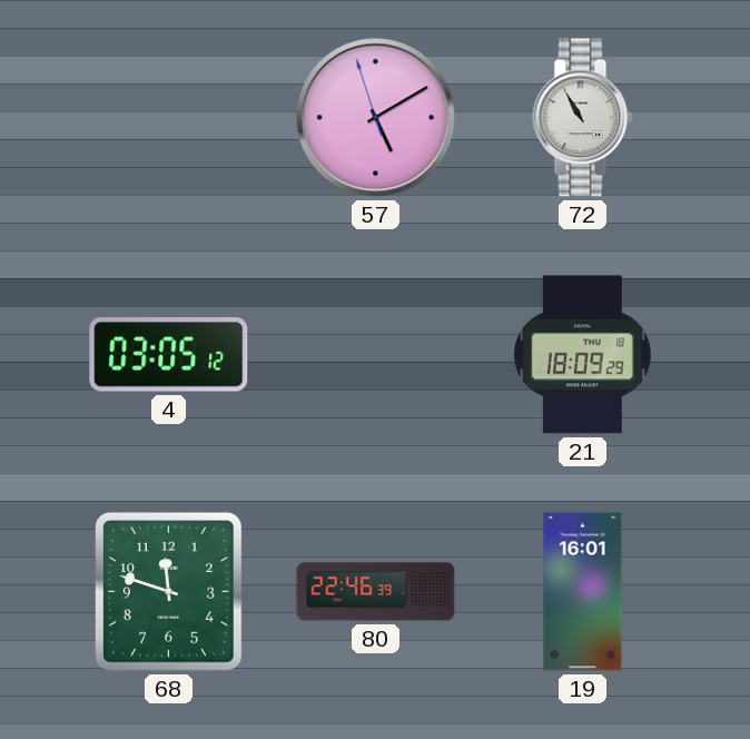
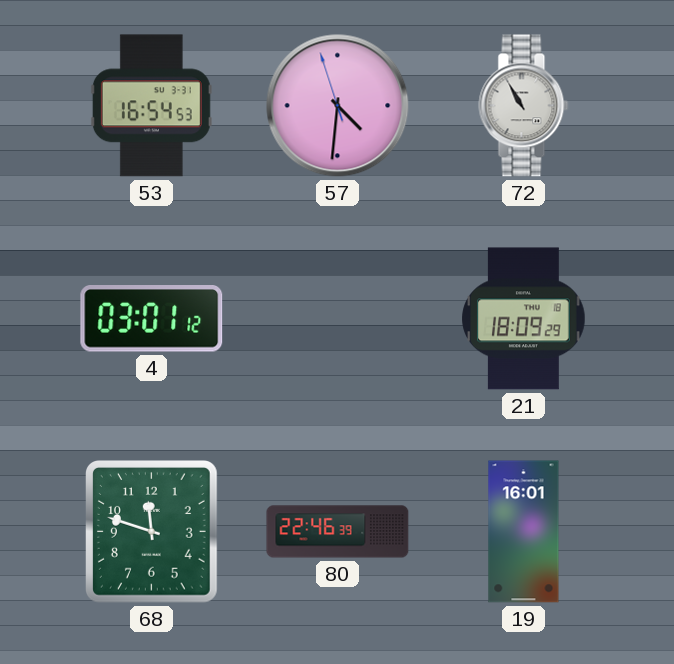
53: none -> 16:54
57: 5:09 -> 4:30
4: 03:05 -> 03:01
